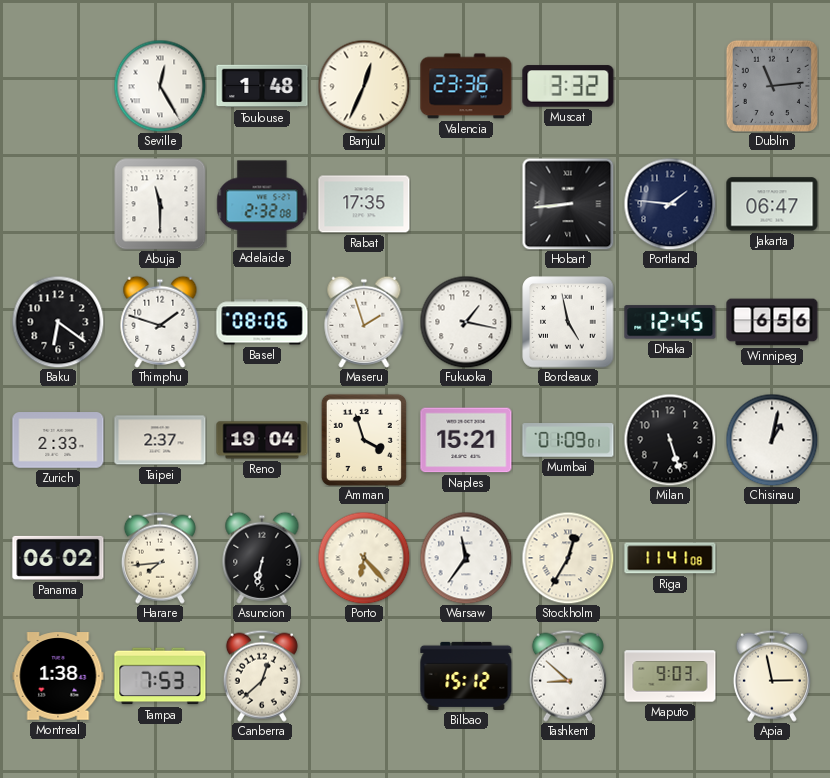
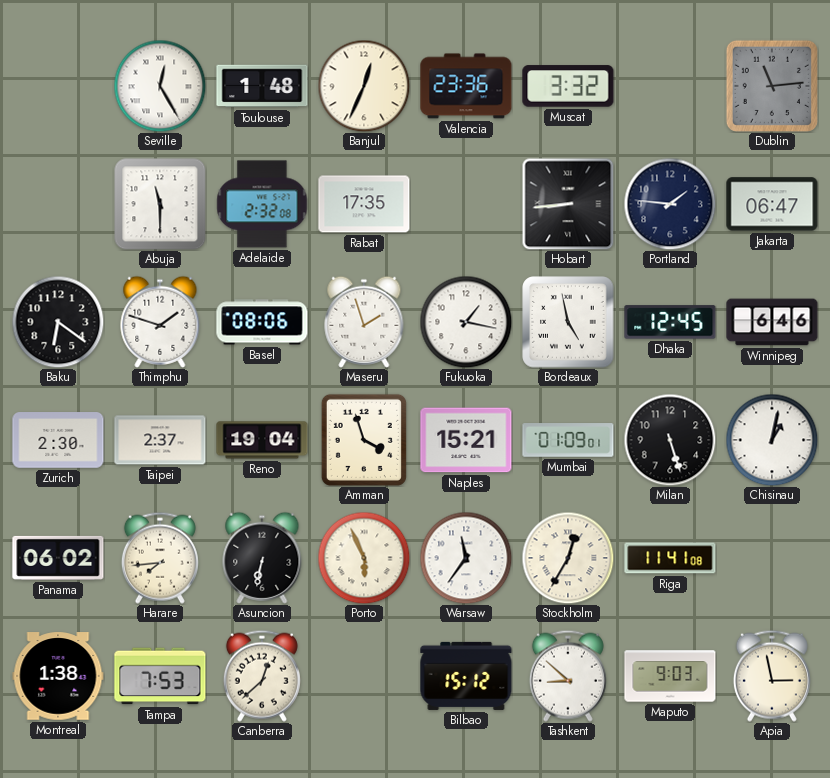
Winnipeg: 6:56 -> 6:46
Zurich: 2:33 -> 2:30
Porto: 6:23 -> 5:56
